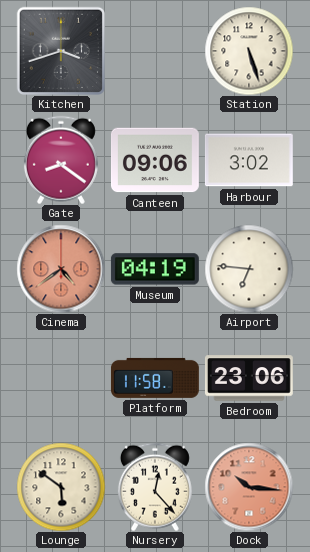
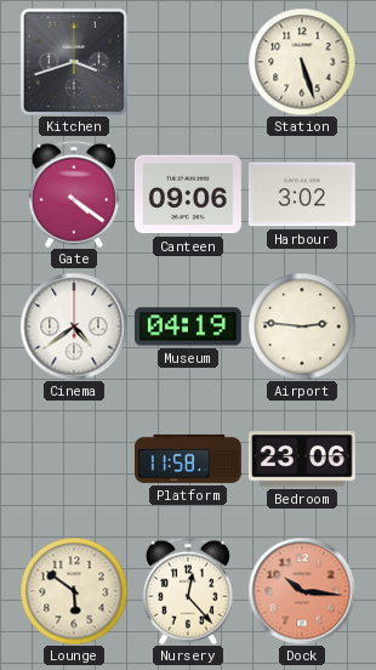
Gate: 8:21 -> 4:21
Cinema dial: salmon -> white
Airport: 6:46 -> 2:46
